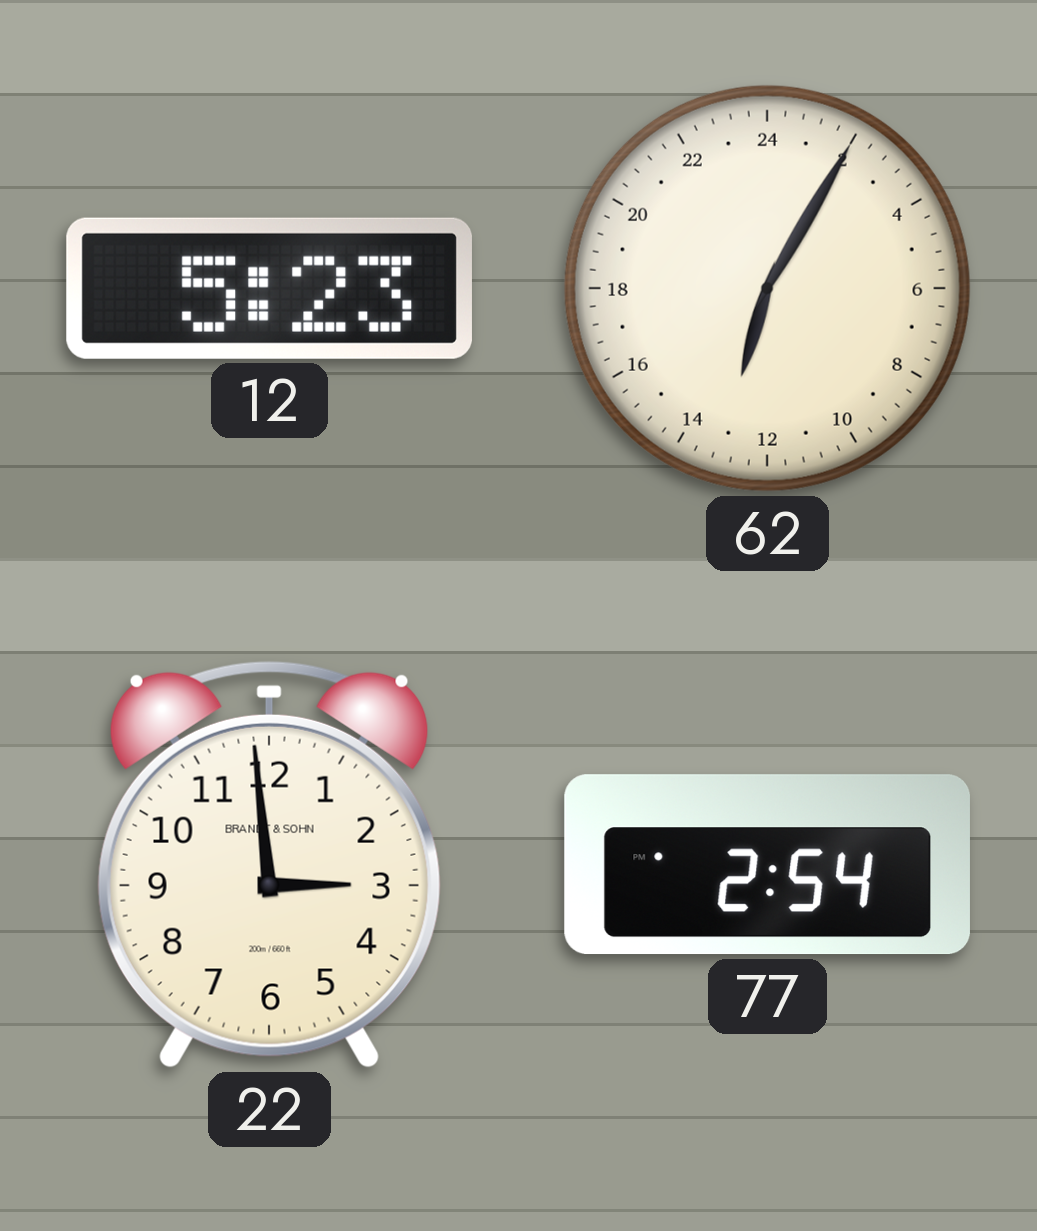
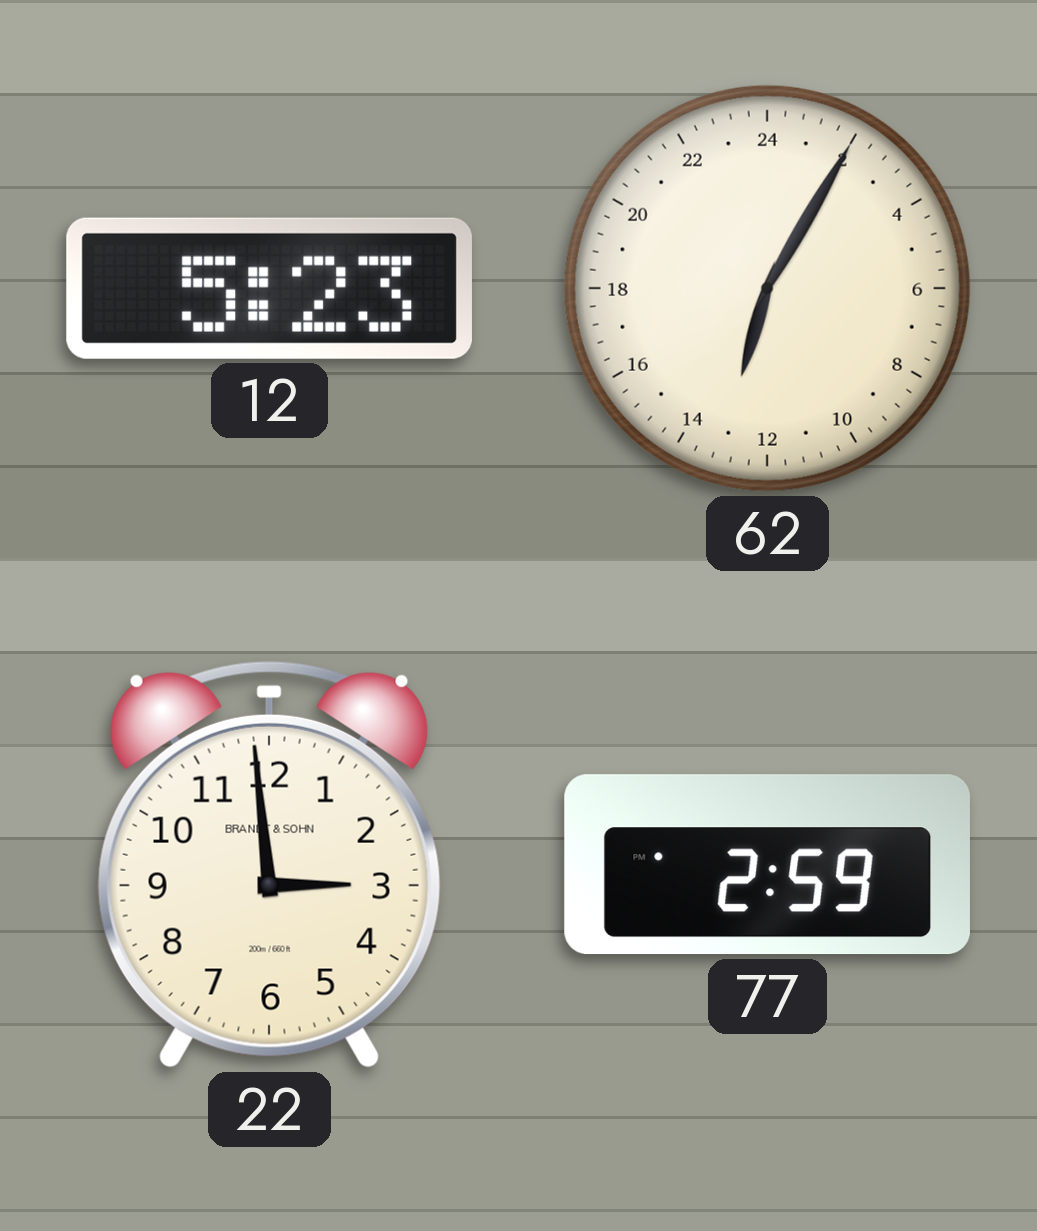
77: 2:54 -> 2:59
